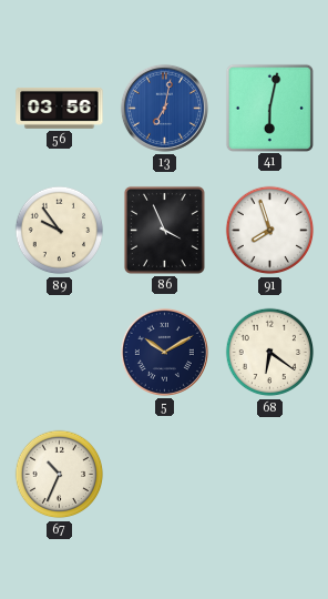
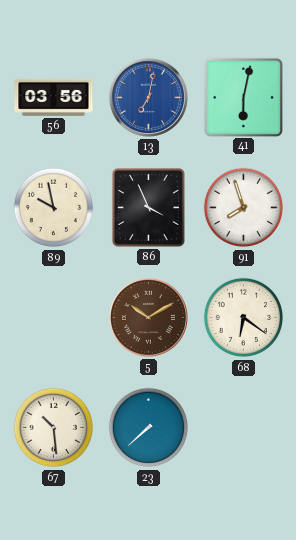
89: 9:54 -> 9:58
5 dial: navy -> brown
67: 10:34 -> 10:29
23: none -> 7:38
